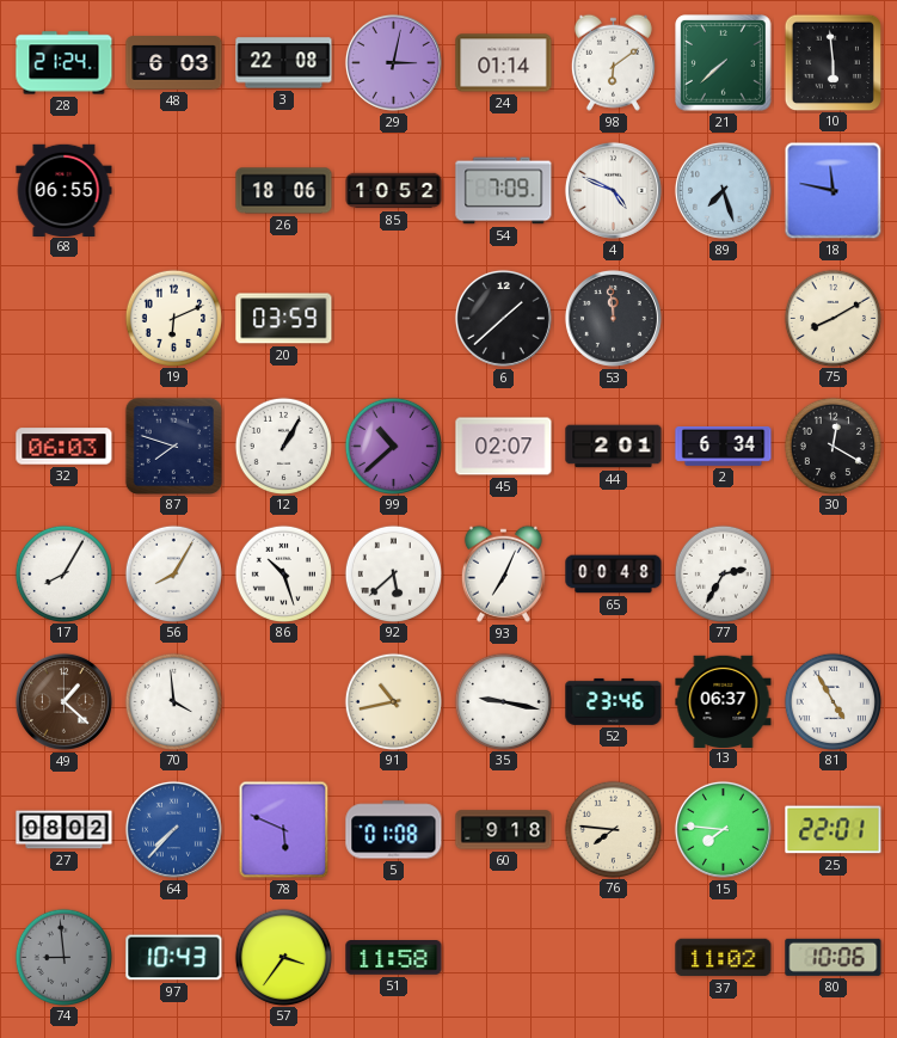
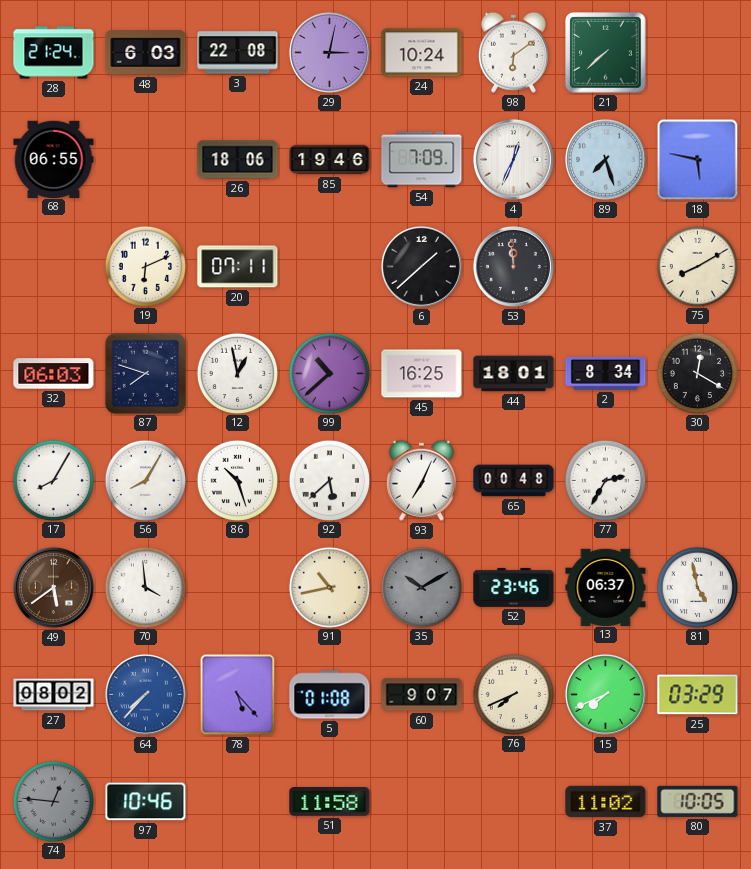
24: 01:14 -> 10:24
10: 5:59 -> none
85: 10:52 -> 19:46
4: 4:49 -> 12:34
18: 11:47 -> 5:47
20: 03:59 -> 07:11
12: 1:05 -> 12:58
45: 02:07 -> 16:25
44: 2:01 -> 18:01
2: 6:34 -> 8:34
49: 1:22 -> 5:39
35: 9:17 -> 10:10
35 dial: white -> grey
81: 4:55 -> 4:58
78: 5:49 -> 5:23
60: 9:18 -> 9:07
76: 7:46 -> 7:41
15: 7:46 -> 7:41
25: 22:01 -> 03:29
74: 8:59 -> 12:46
97: 10:43 -> 10:46
57: 3:36 -> none
80: 10:06 -> 10:05
